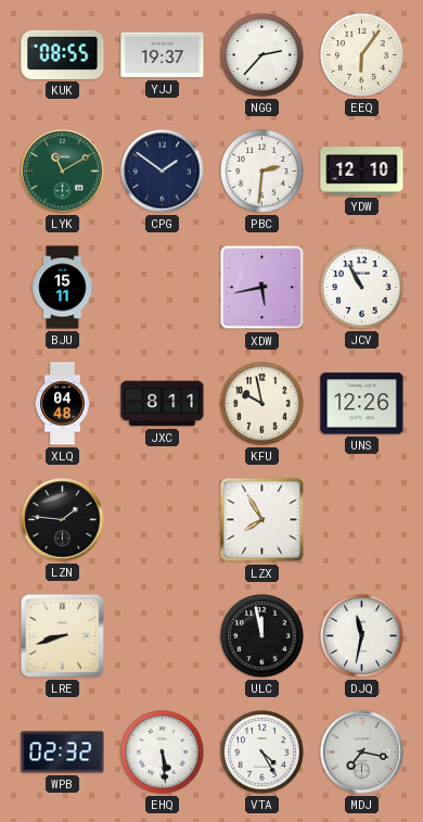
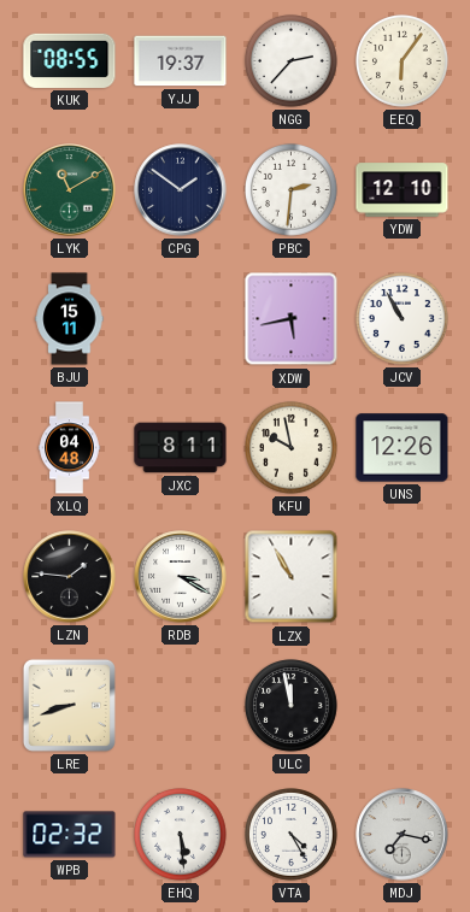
RDB: none -> 3:20
LZX: 7:55 -> 10:55
DJQ: 11:32 -> none
